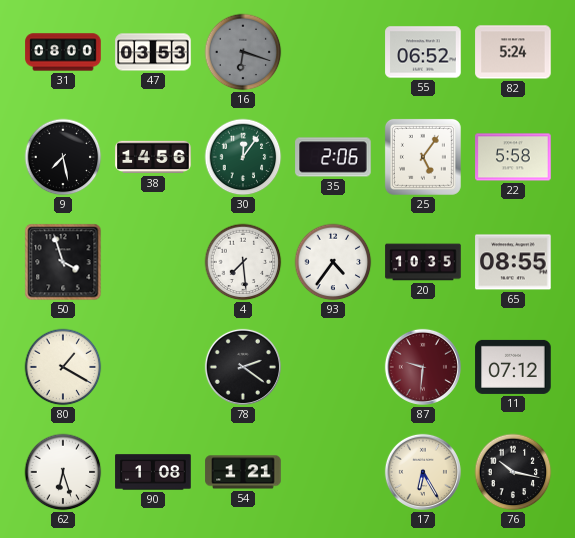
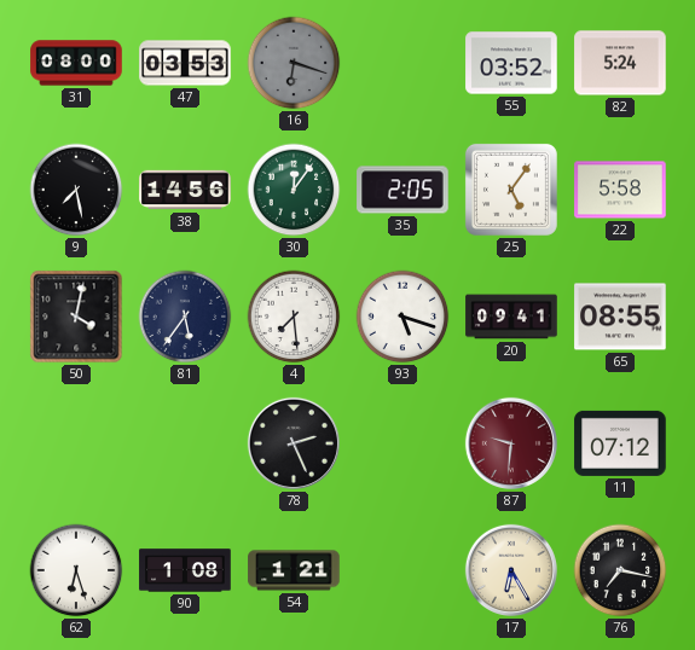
55: 06:52 -> 03:52
35: 2:06 -> 2:05
50: 3:57 -> 4:02
81: none -> 5:36
93: 4:36 -> 5:18
20: 10:35 -> 09:41
80: 1:20 -> none
78: 2:21 -> 2:26
76: 10:17 -> 7:17
